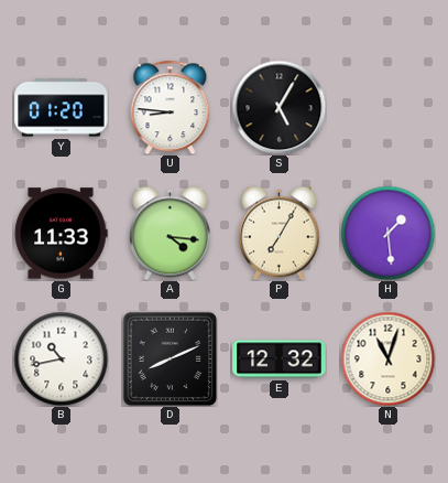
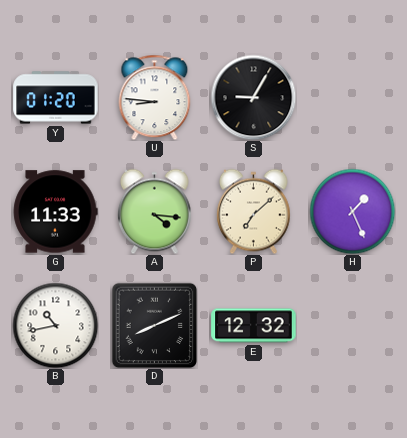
S: 5:05 -> 9:05
P: 7:05 -> 7:08
H: 1:29 -> 1:26
N: 11:03 -> none
